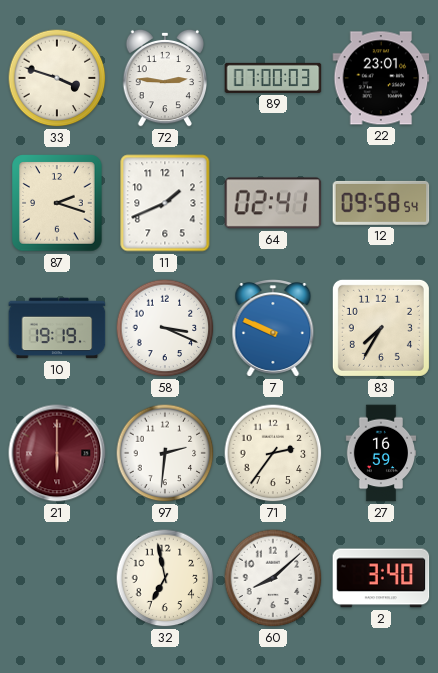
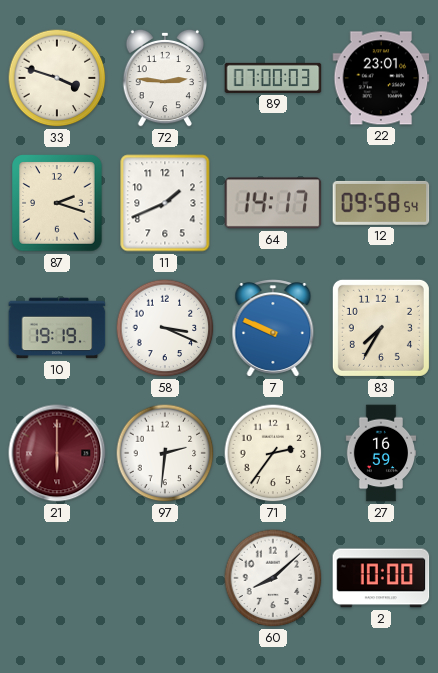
64: 02:41 -> 14:17
32: 6:58 -> none
2: 3:40 -> 10:00
